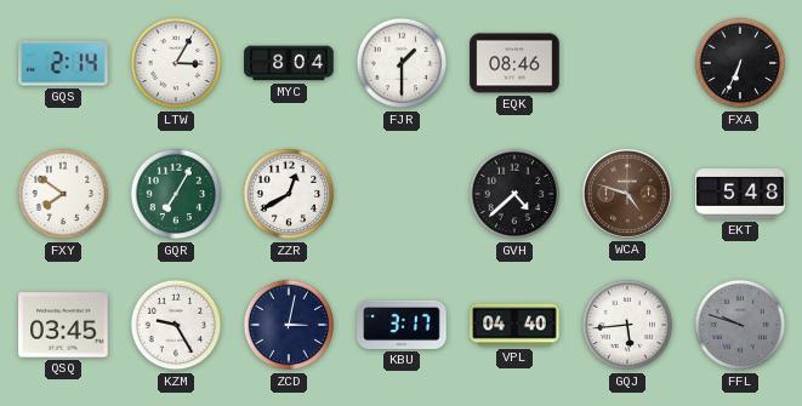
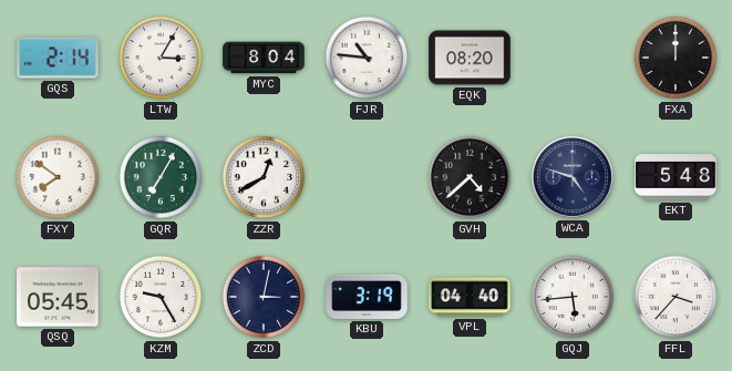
FJR: 1:30 -> 10:46
EQK: 08:46 -> 08:20
FXA: 6:34 -> 12:00
WCA dial: brown -> navy
QSQ: 03:45 -> 05:45
KBU: 3:17 -> 3:19
FFL: 9:48 -> 3:37
FFL dial: grey -> white
